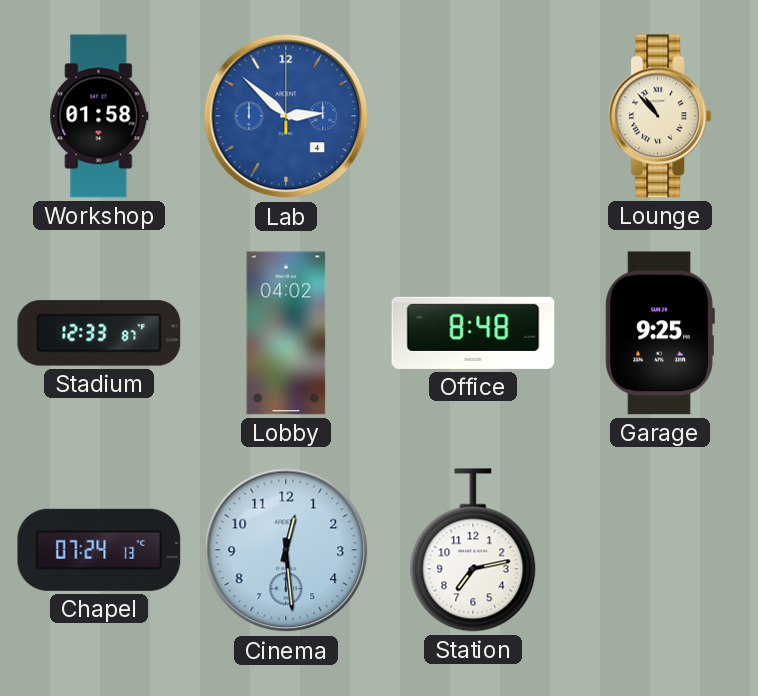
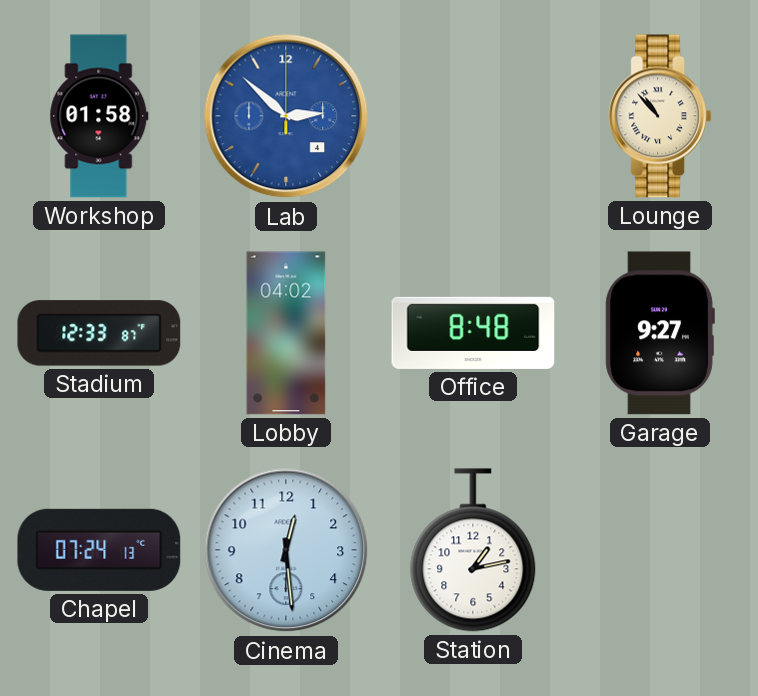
Garage: 9:25 -> 9:27
Station: 7:13 -> 1:13
